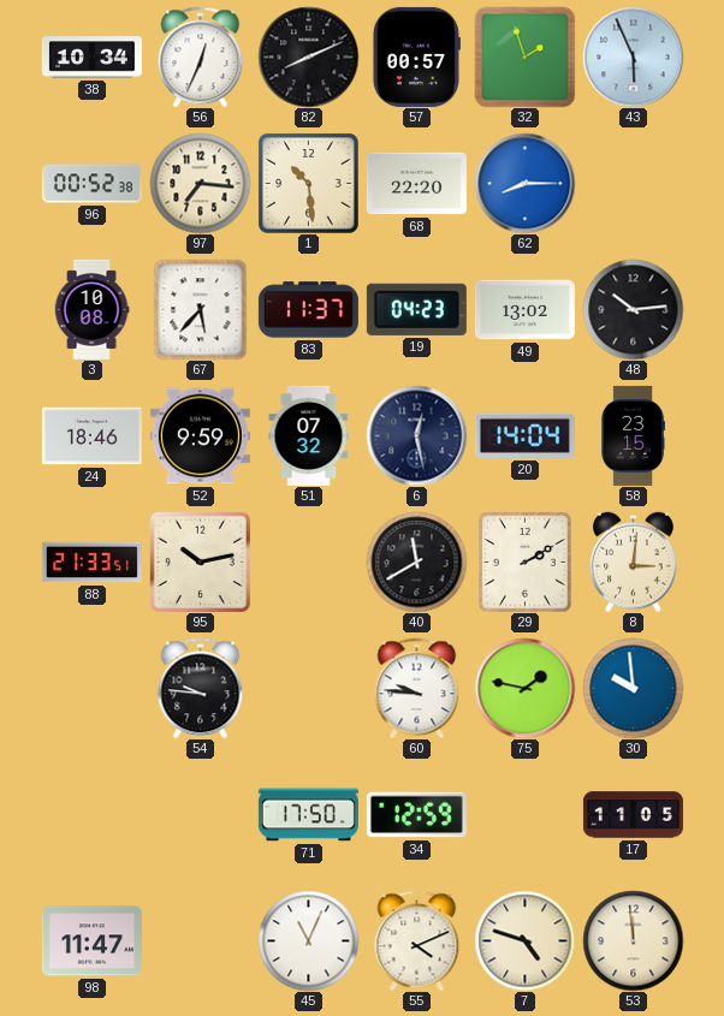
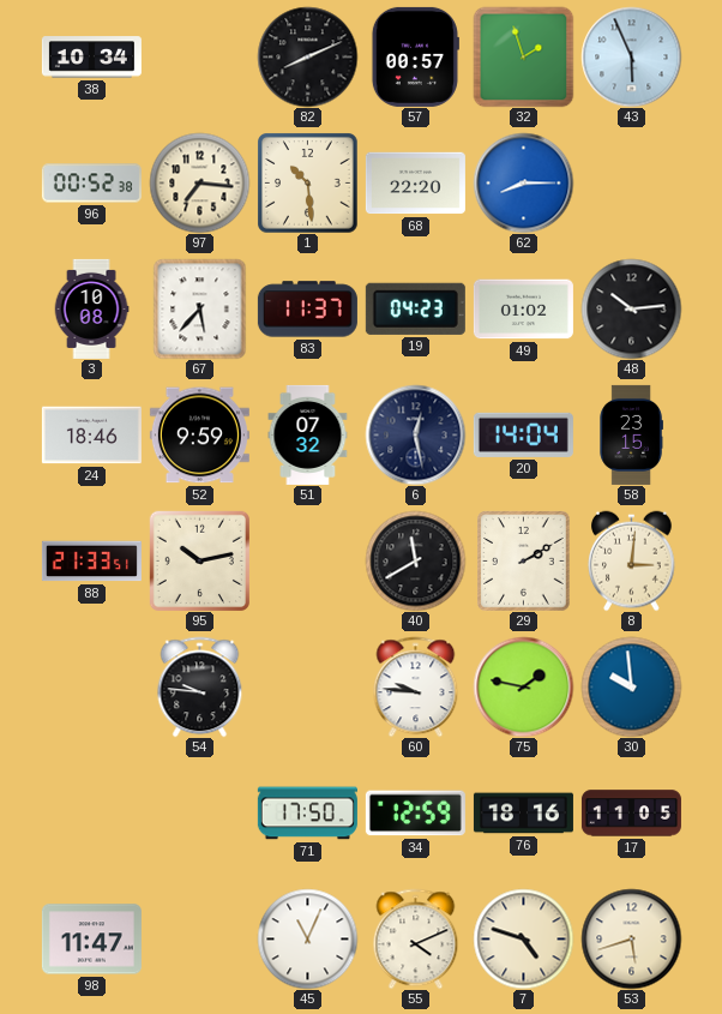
56: 12:34 -> none
49: 13:02 -> 01:02
76: none -> 18:16
53: 11:59 -> 5:42
